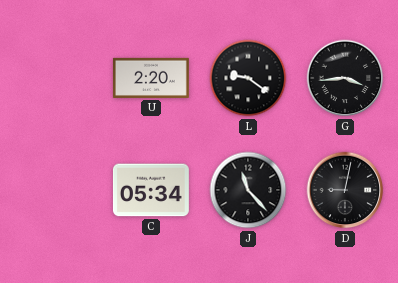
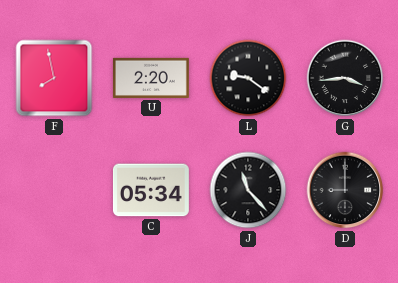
F: none -> 7:58
D: 9:02 -> 9:00
